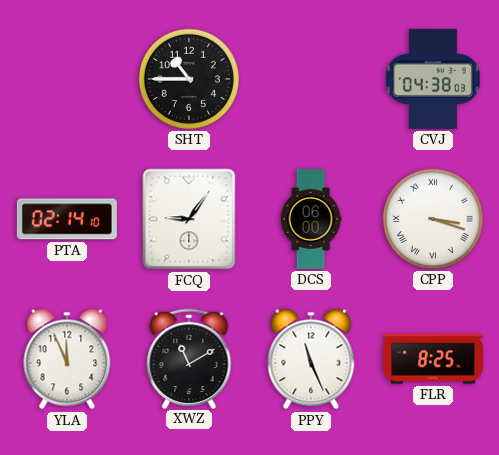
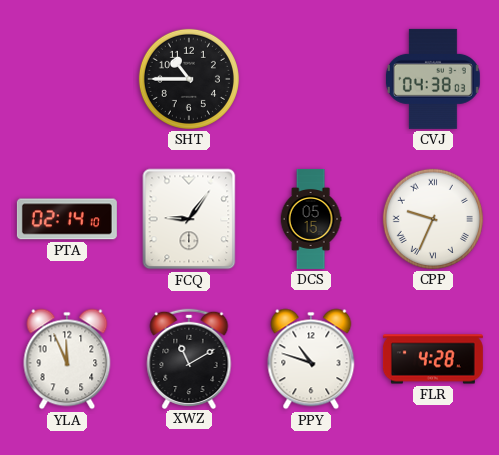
DCS: 06:00 -> 05:15
CPP: 3:18 -> 9:34
PPY: 11:26 -> 10:48
FLR: 8:25 -> 4:28
